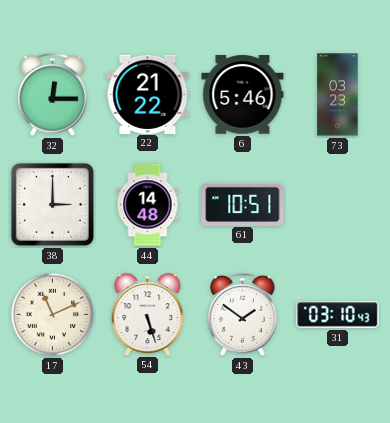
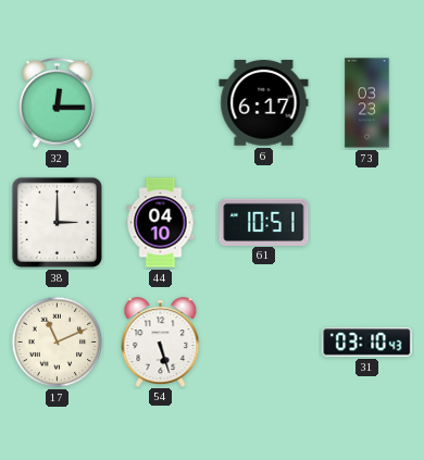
22: 21:22 -> none
6: 5:46 -> 6:17
44: 14:48 -> 04:10
43: 1:51 -> none
